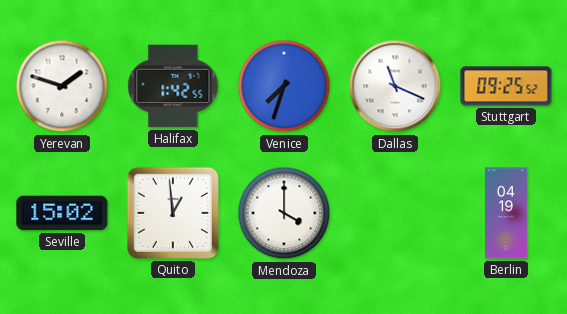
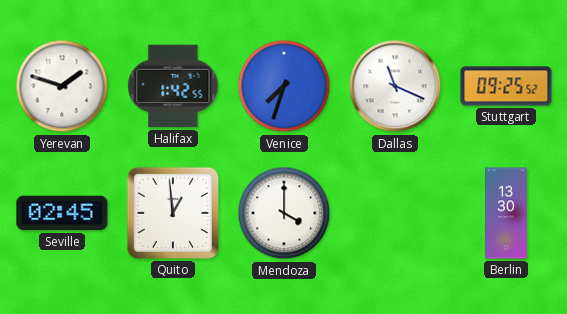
Seville: 15:02 -> 02:45
Berlin: 04:19 -> 13:30
